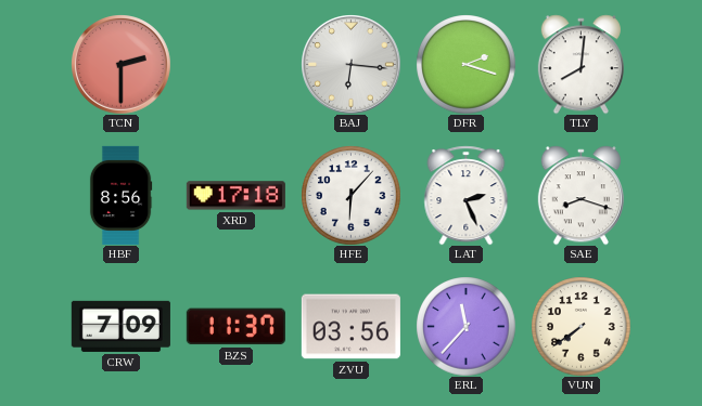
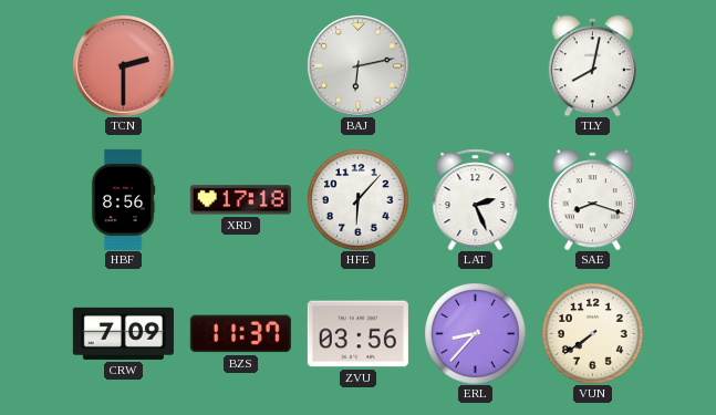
BAJ: 6:16 -> 6:13
DFR: 2:18 -> none
TLY: 8:01 -> 8:02
ERL: 11:37 -> 8:37
